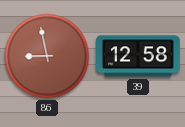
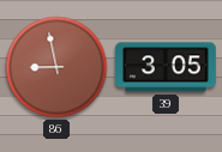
39: 12:58 -> 3:05
